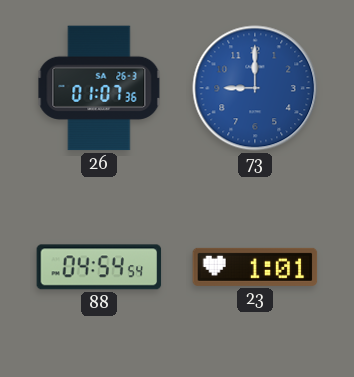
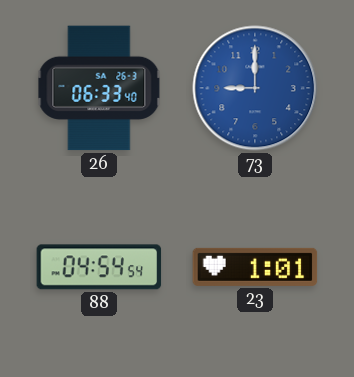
26: 01:07 -> 06:33
